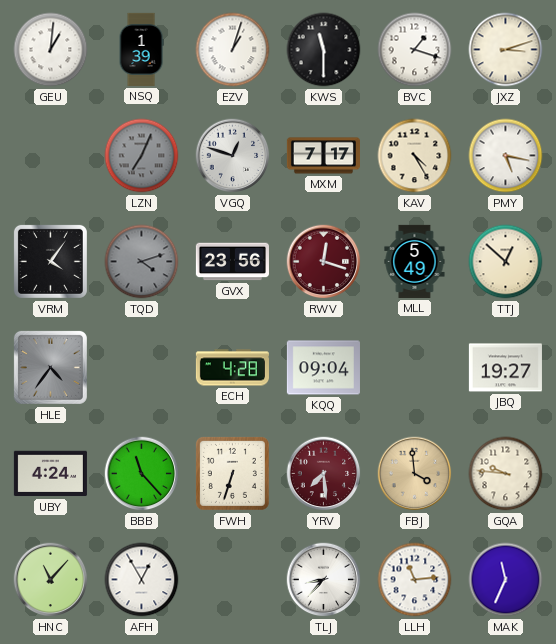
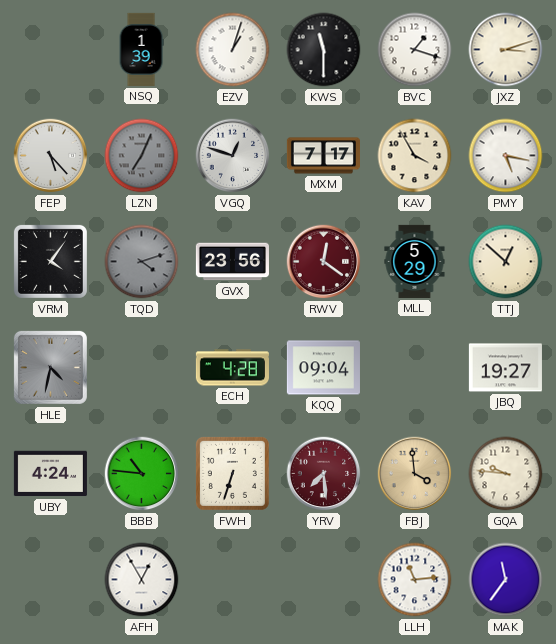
GEU: 1:01 -> none
FEP: none -> 5:23
KAV: 4:25 -> 3:55
RWV: 12:18 -> 12:21
MLL: 5:49 -> 5:29
HLE: 4:36 -> 4:32
BBB: 11:23 -> 10:46
HNC: 11:07 -> none
TLJ: 8:37 -> none
MAK: 11:34 -> 11:36
